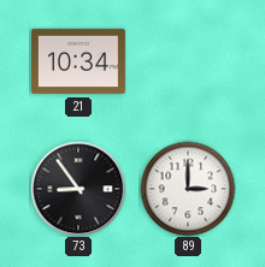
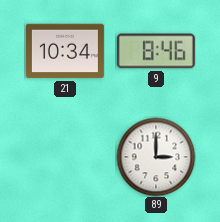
9: none -> 8:46
73: 8:54 -> none
